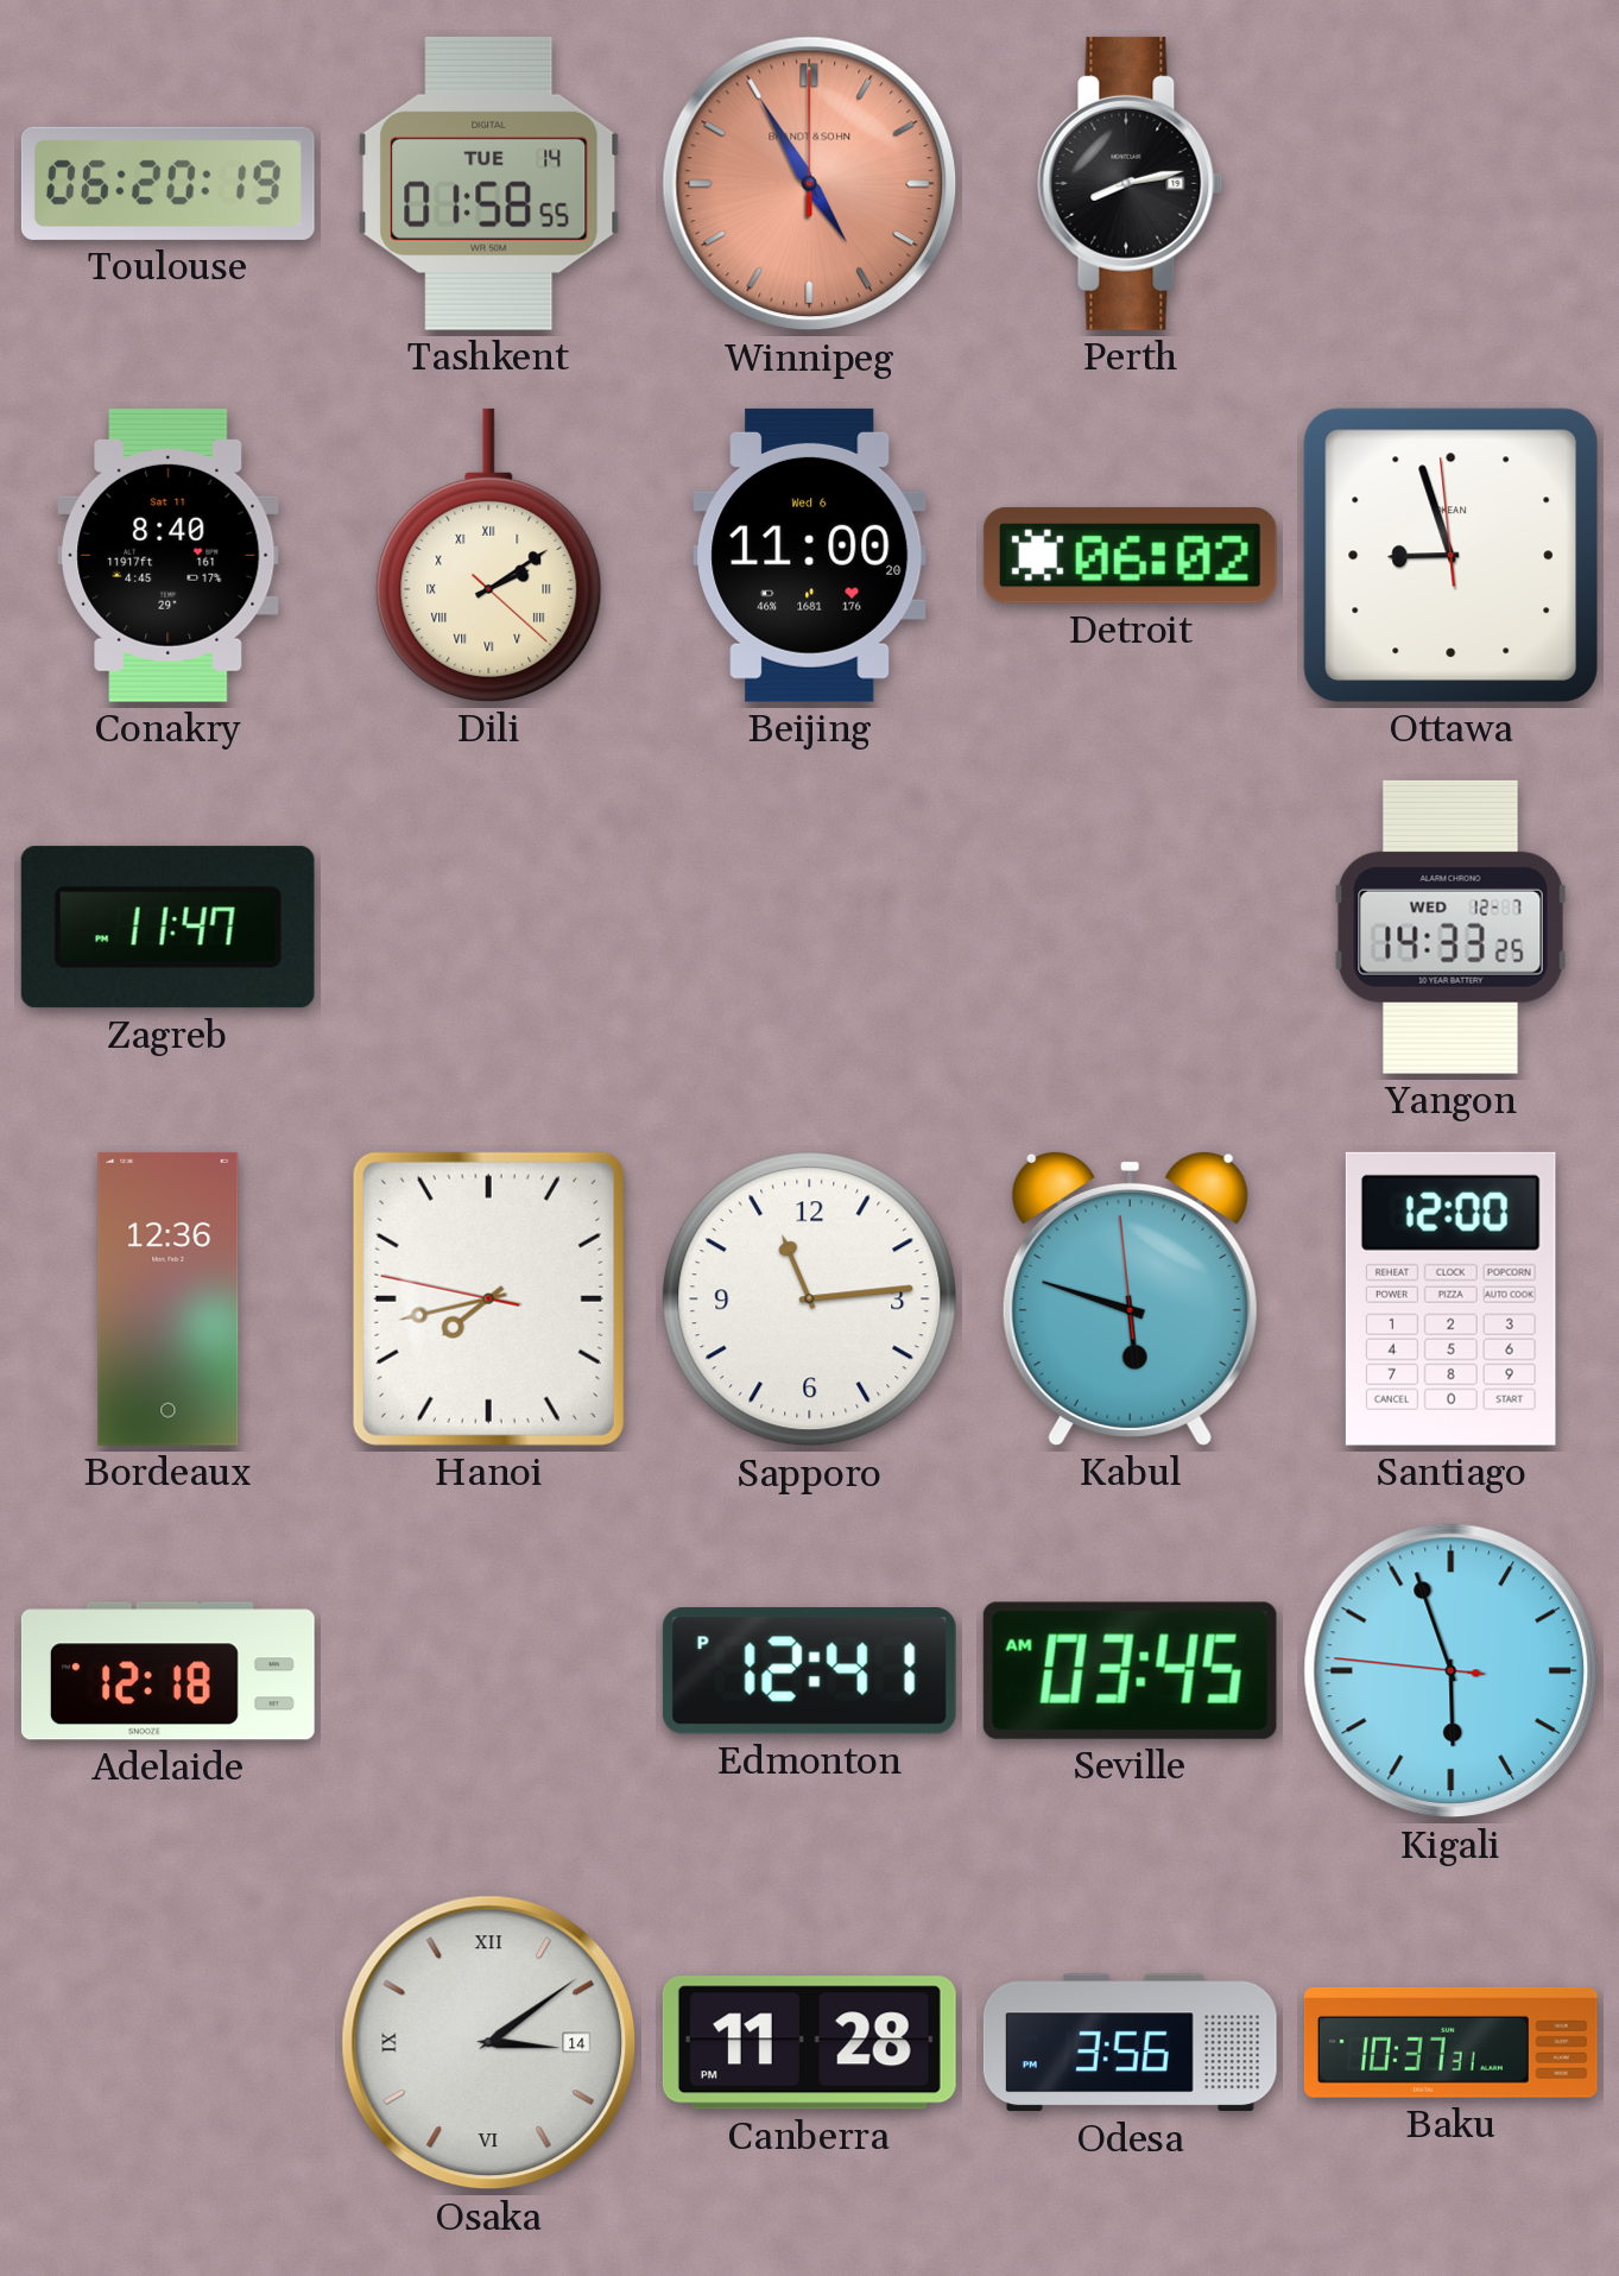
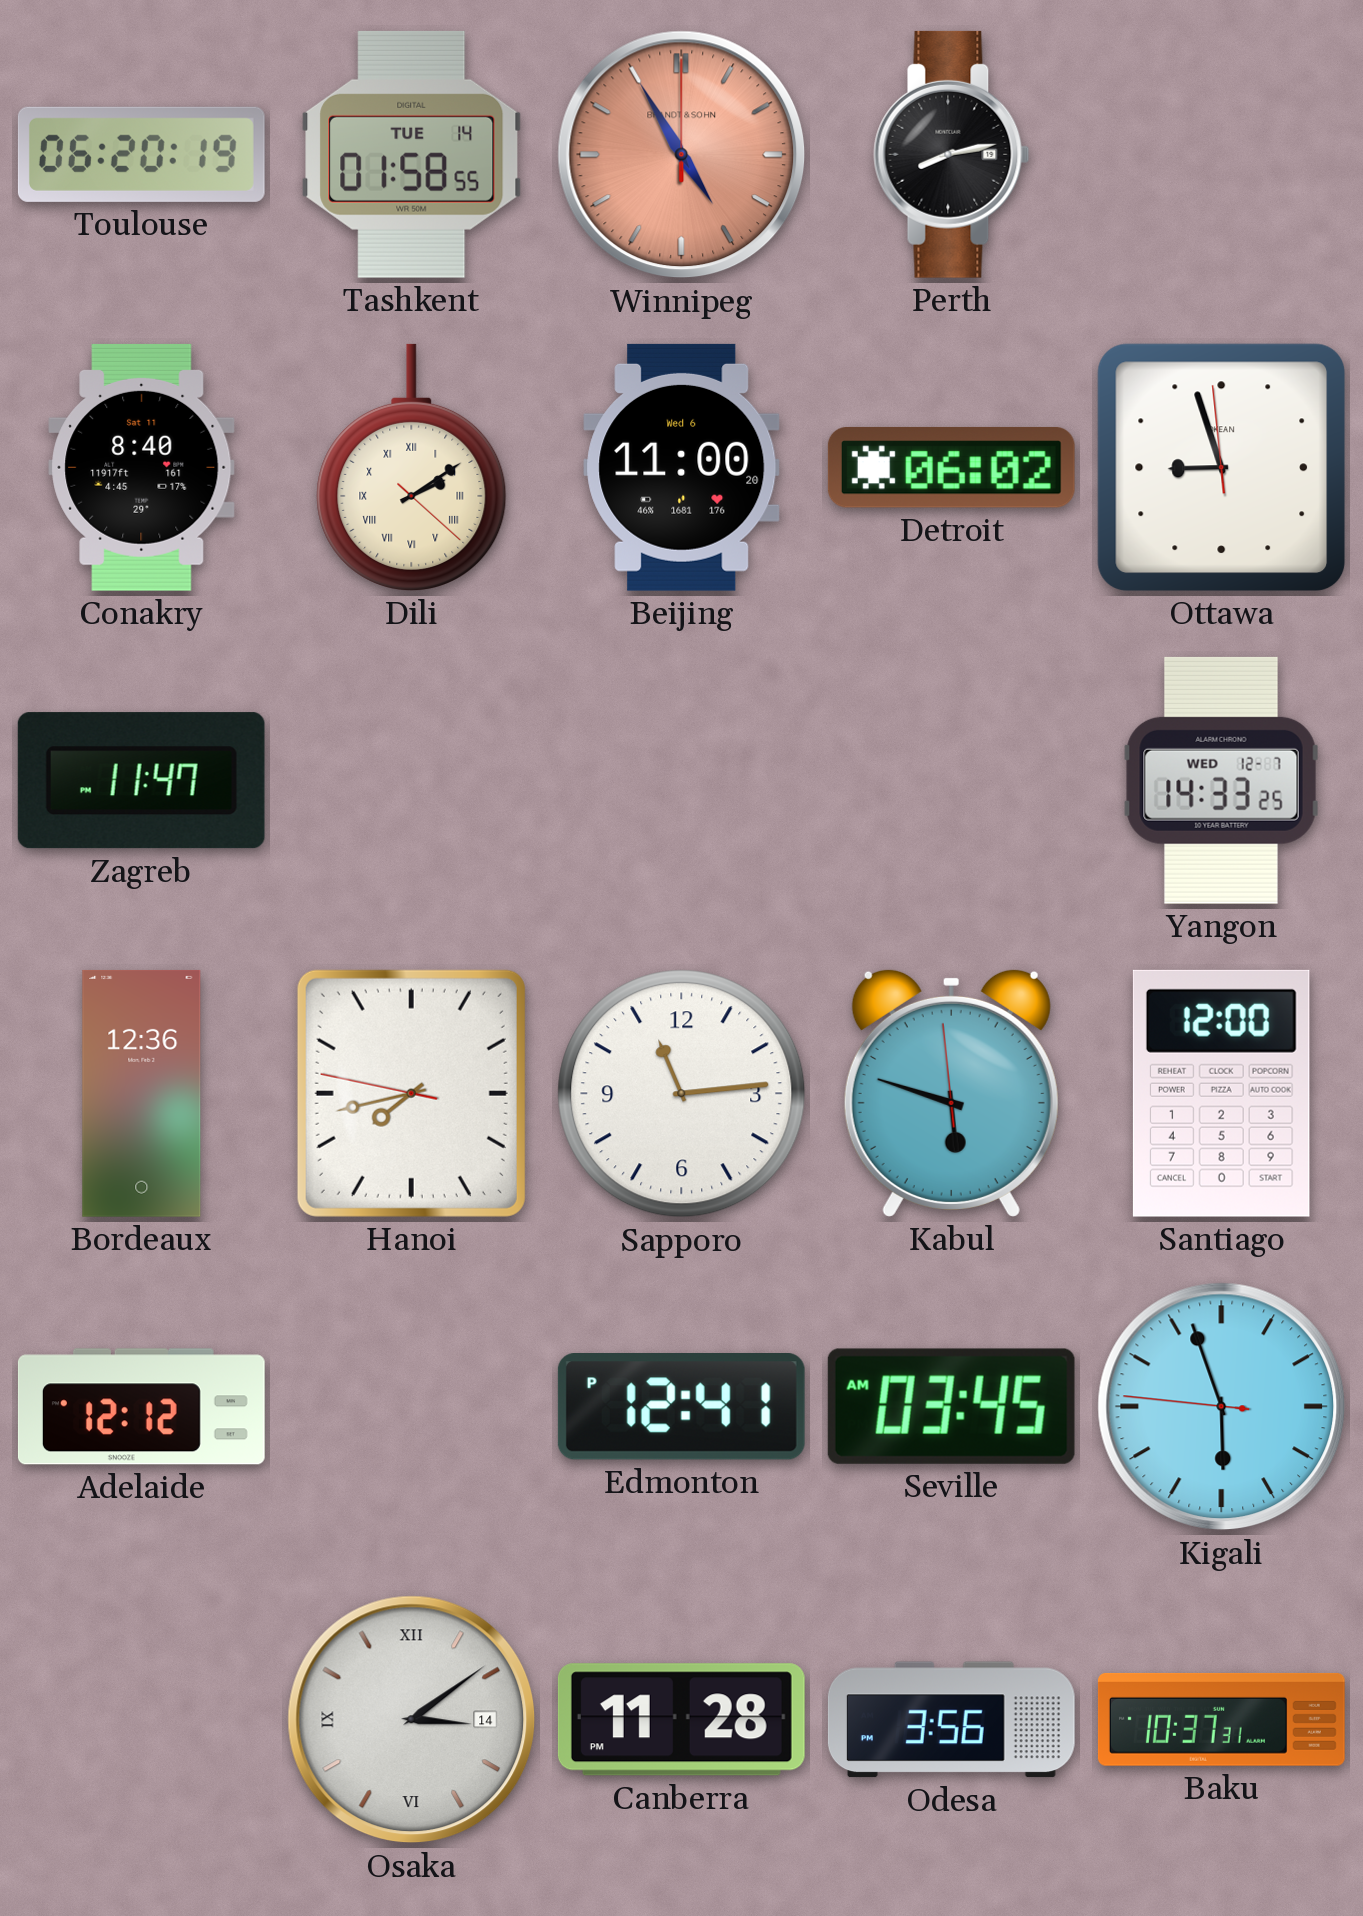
Adelaide: 12:18 -> 12:12
